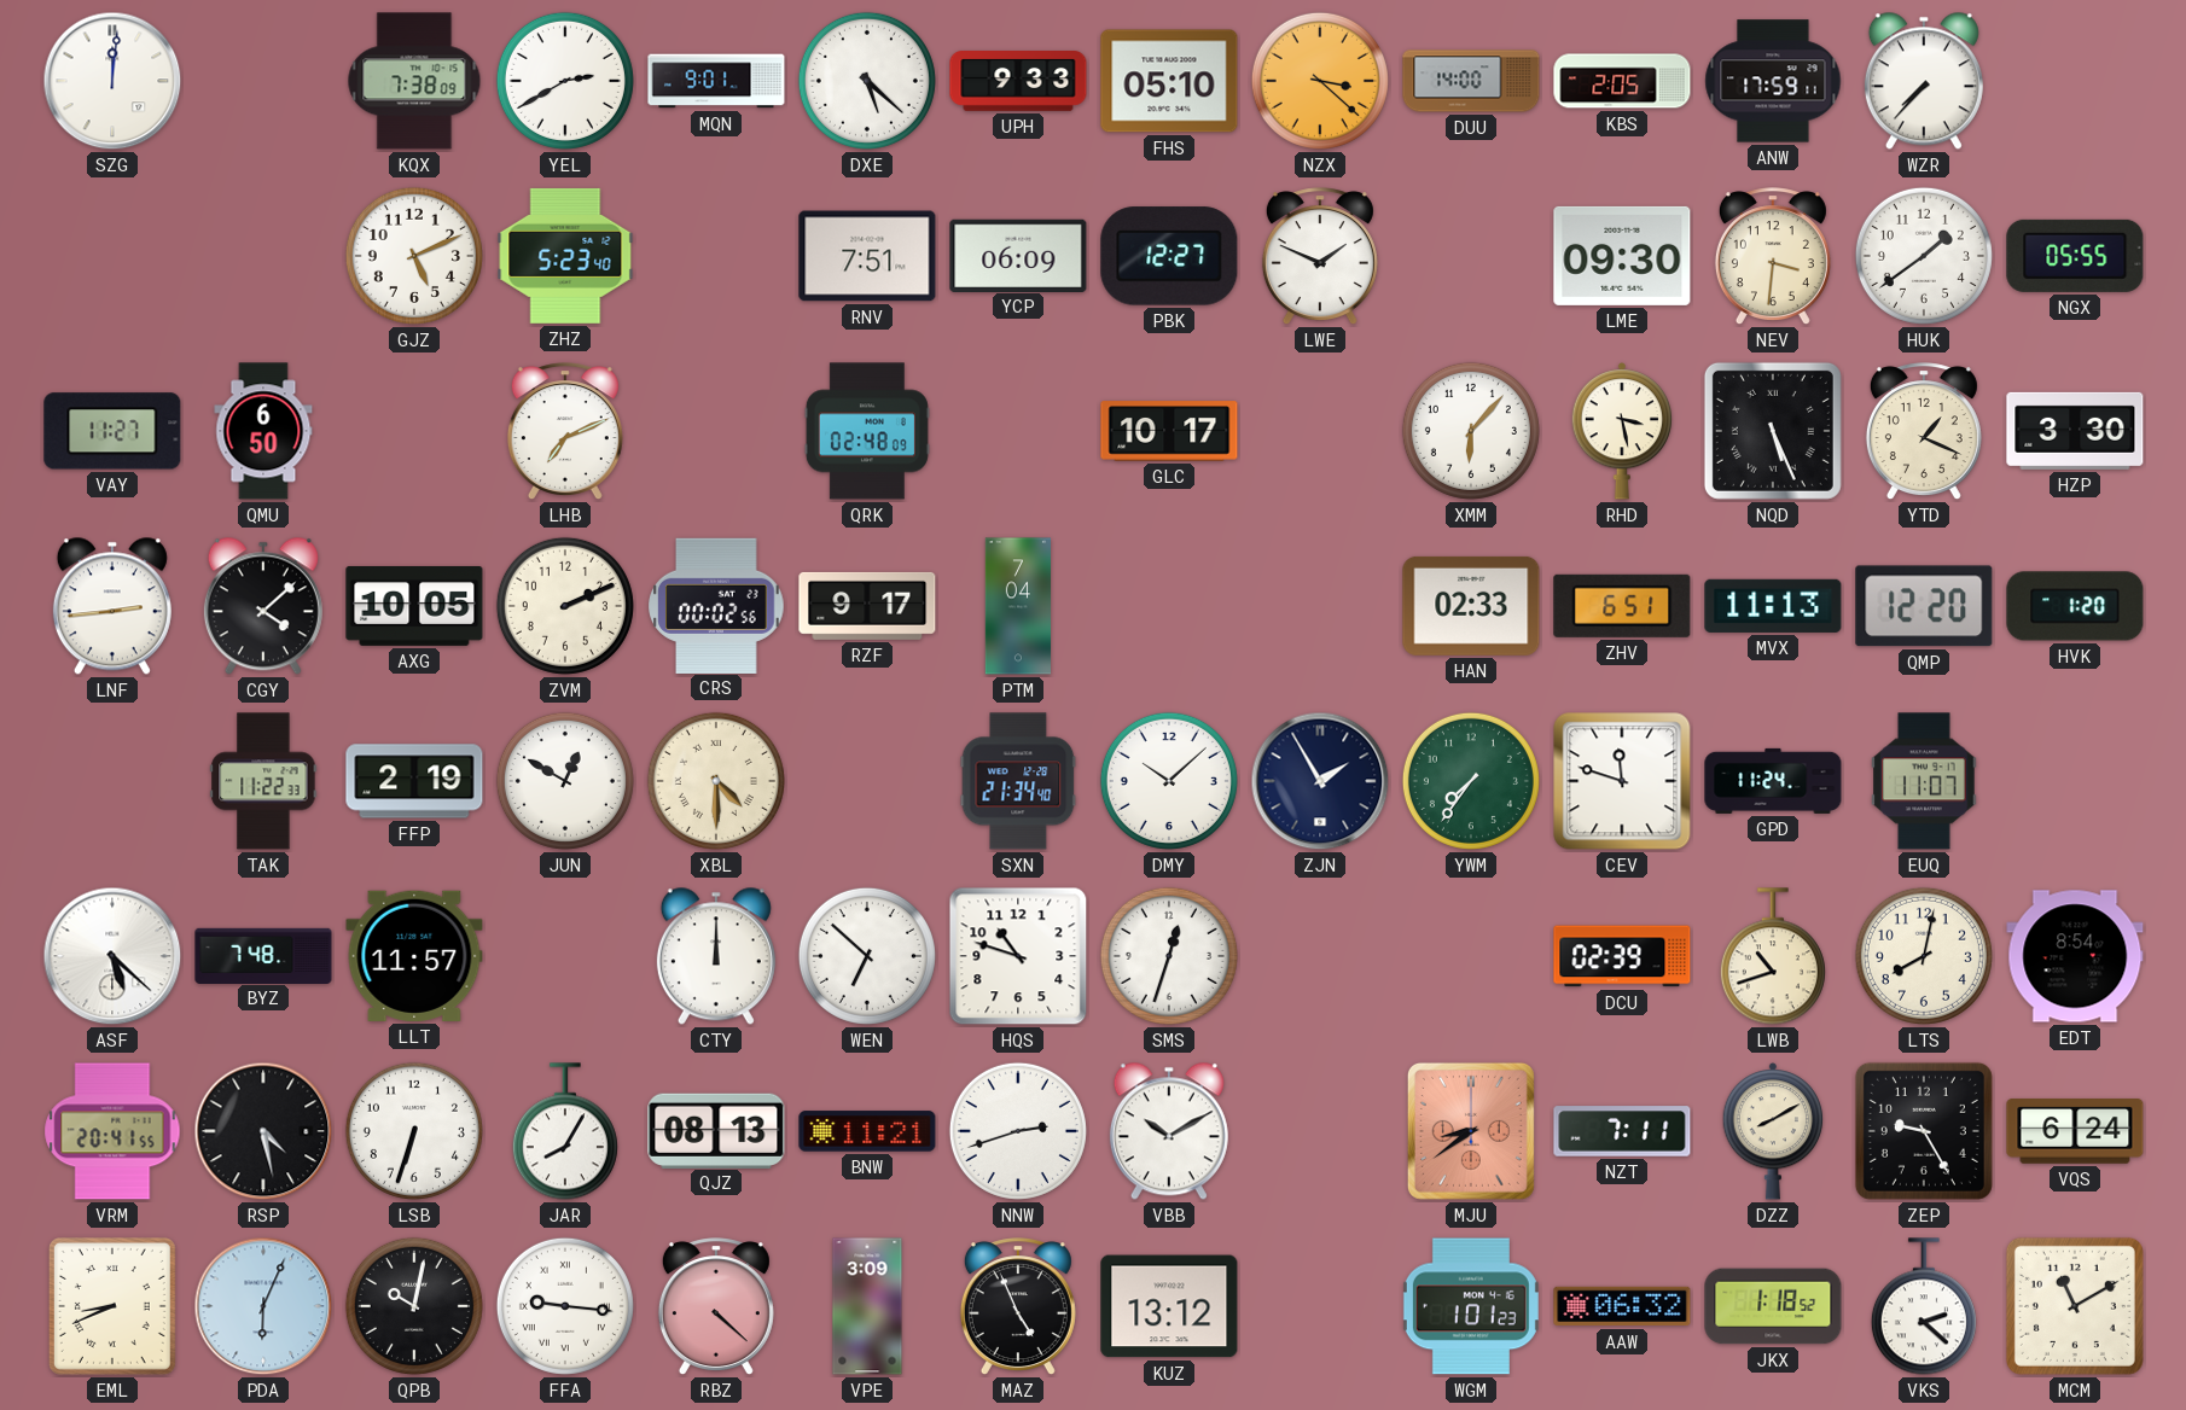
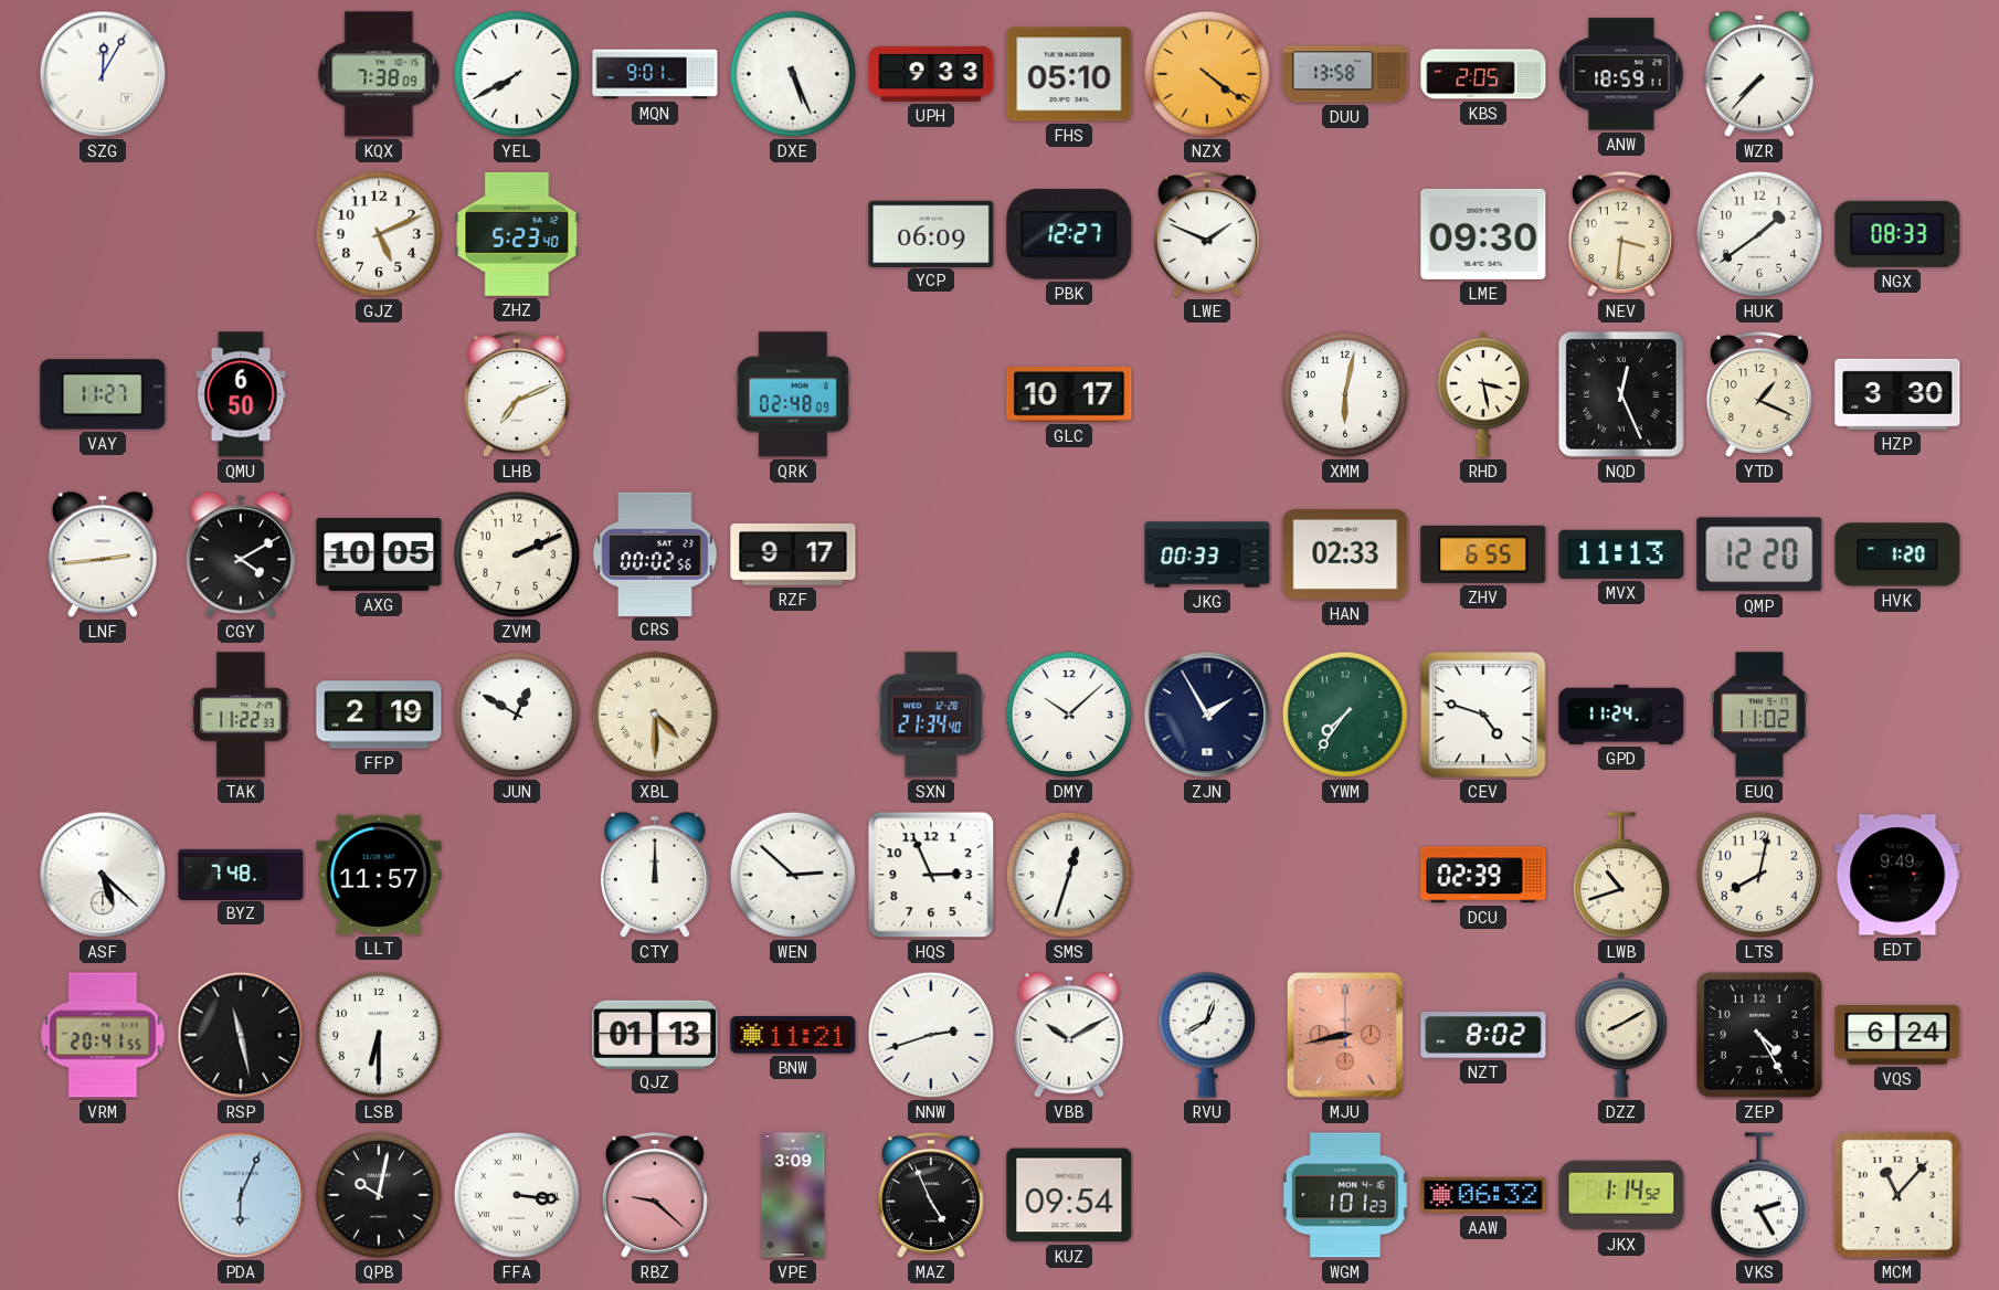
SZG: 12:01 -> 12:05
YEL: 2:40 -> 7:40
DXE: 5:22 -> 5:26
NZX: 3:22 -> 4:21
DUU: 14:00 -> 13:58
ANW: 17:59 -> 18:59
RNV: 7:51 -> none
NGX: 05:55 -> 08:33
XMM: 6:07 -> 6:02
NQD: 5:26 -> 12:26
CGY: 4:08 -> 4:10
PTM: 7:04 -> none
JKG: none -> 00:33
ZHV: 6:51 -> 6:55
CEV: 11:48 -> 4:48
EUQ: 11:07 -> 11:02
WEN: 6:52 -> 2:52
HQS: 10:48 -> 2:56
EDT: 8:54 -> 9:49
RSP: 4:28 -> 11:28
LSB: 6:33 -> 6:30
JAR: 8:05 -> none
QJZ: 08:13 -> 01:13
RVU: none -> 12:40
MJU: 8:39 -> 8:43
NZT: 7:11 -> 8:02
ZEP: 9:25 -> 4:25
EML: 8:41 -> none
FFA: 9:16 -> 3:16
RBZ: 4:22 -> 9:22
KUZ: 13:12 -> 09:54
JKX: 1:18 -> 1:14
VKS: 2:22 -> 2:25
MCM: 11:10 -> 11:07
